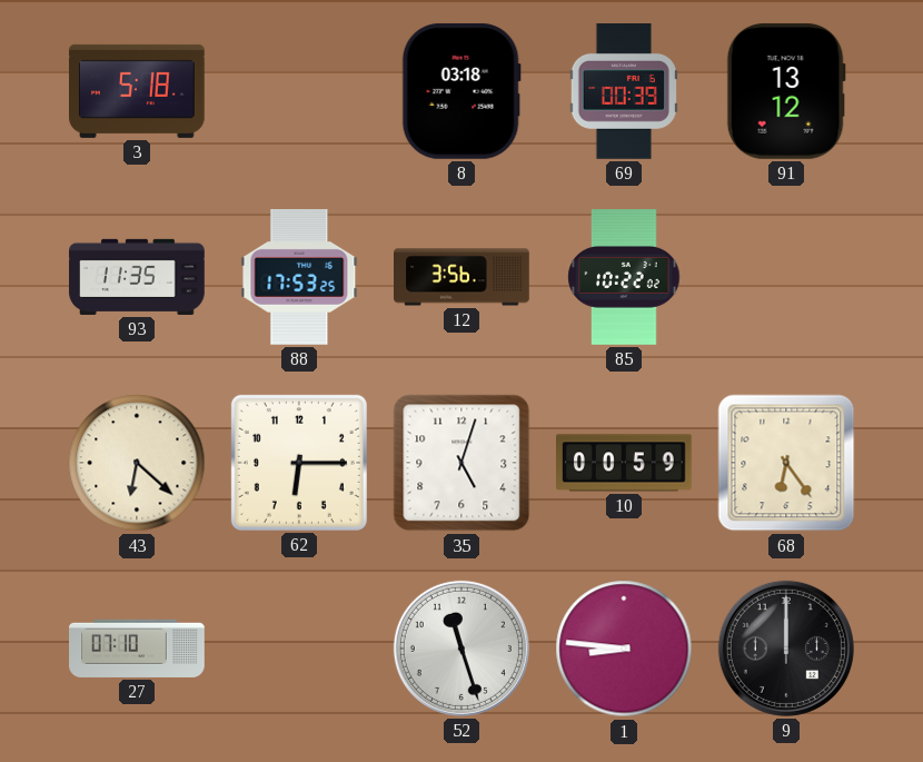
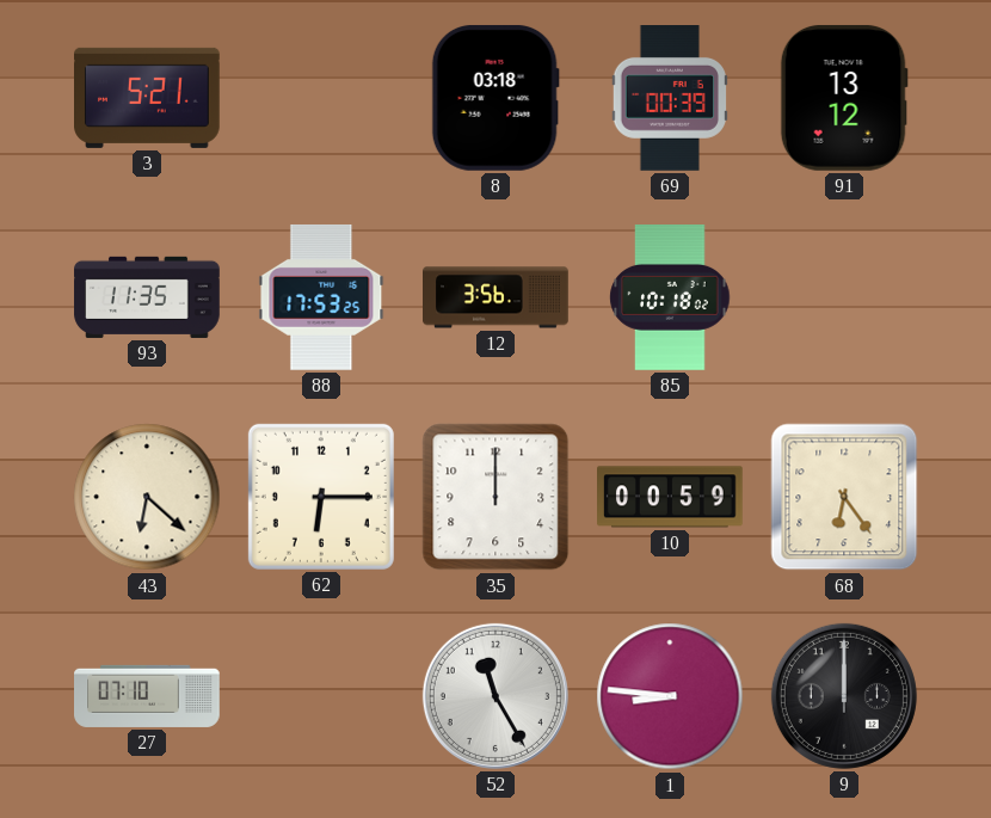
3: 5:18 -> 5:21
85: 10:22 -> 10:18
35: 5:03 -> 12:00
52: 11:27 -> 11:25
